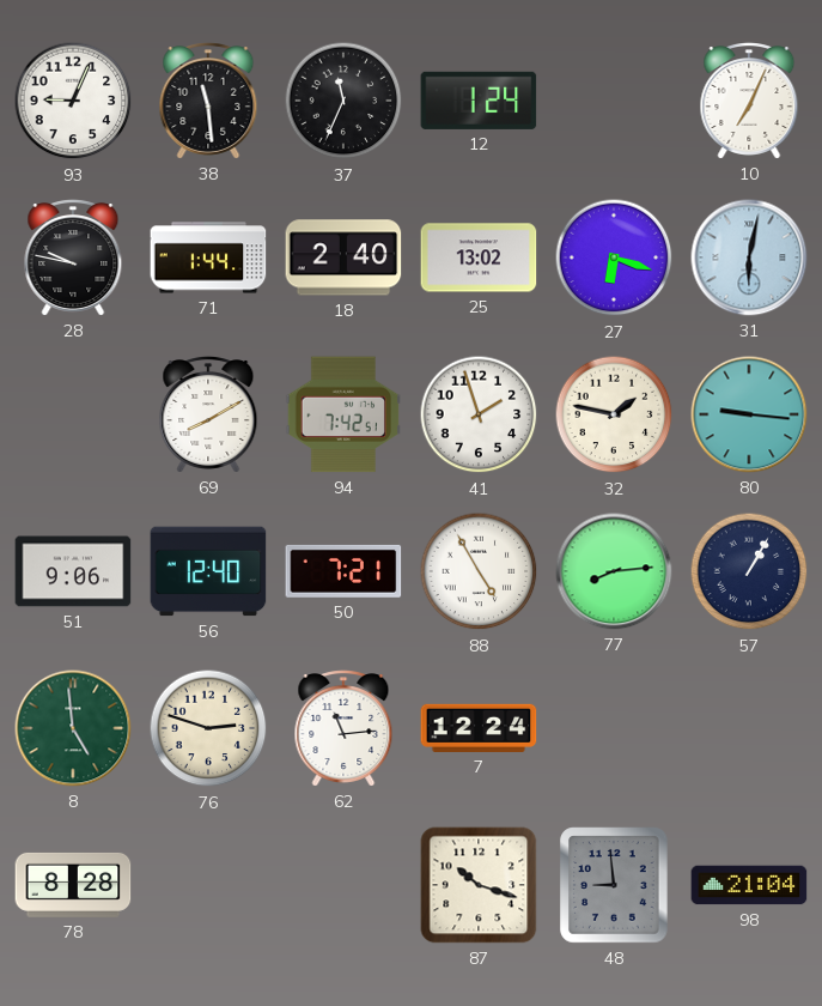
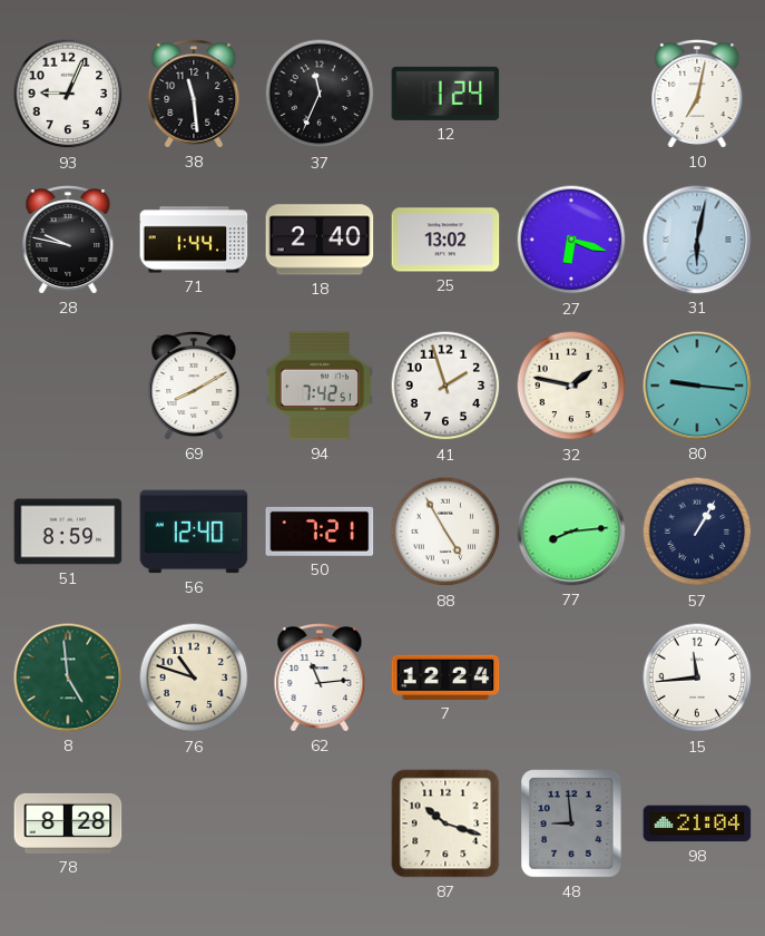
10: 7:04 -> 7:02
51: 9:06 -> 8:59
76: 2:48 -> 10:48
15: none -> 11:44
